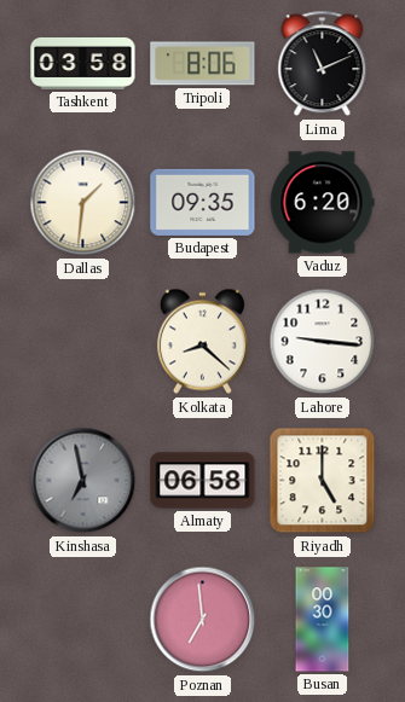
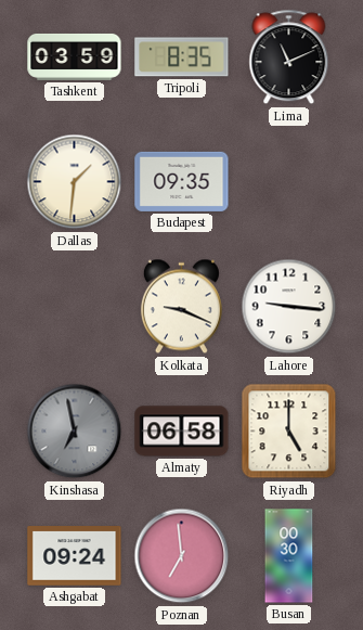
Tashkent: 03:58 -> 03:59
Tripoli: 8:06 -> 8:35
Vaduz: 6:20 -> none
Kolkata: 8:22 -> 9:19
Ashgabat: none -> 09:24
